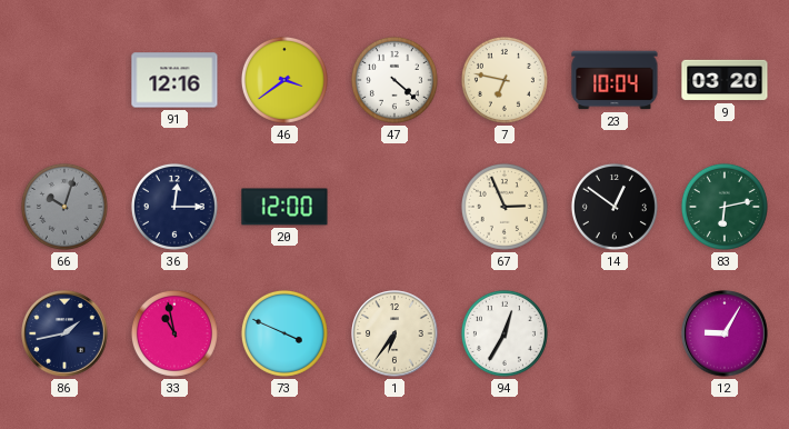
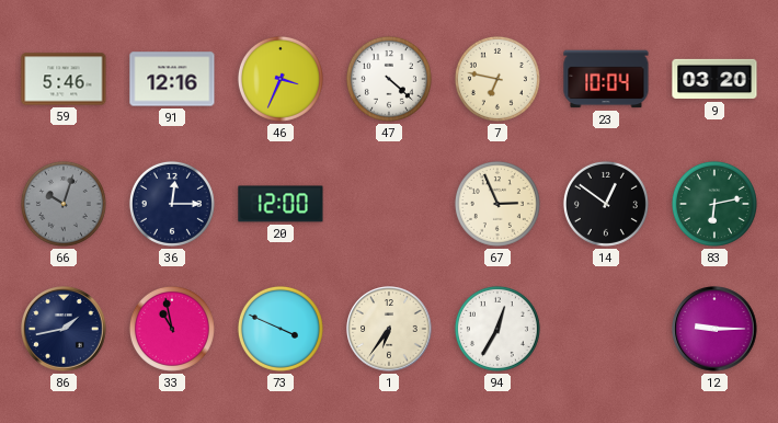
59: none -> 5:46
46: 3:39 -> 3:34
12: 9:05 -> 9:15
